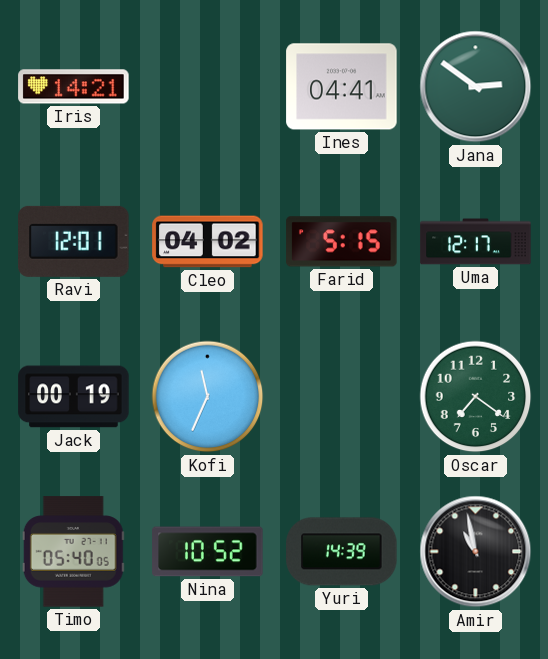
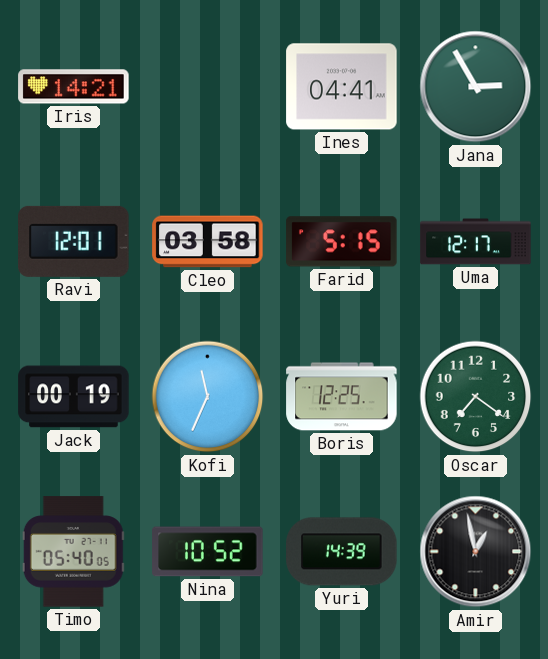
Jana: 2:51 -> 2:55
Cleo: 04:02 -> 03:58
Boris: none -> 12:25
Amir: 10:58 -> 12:58
